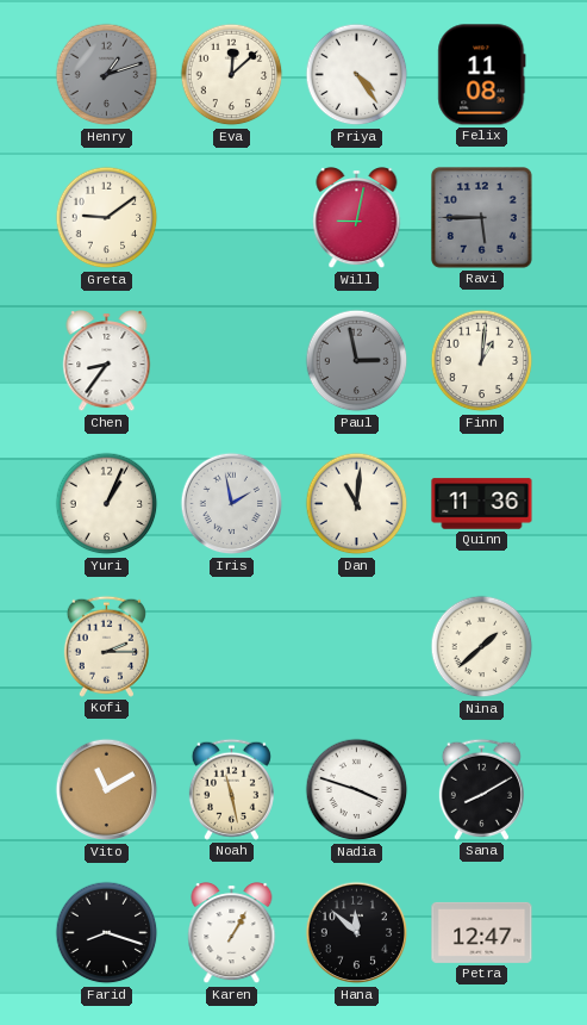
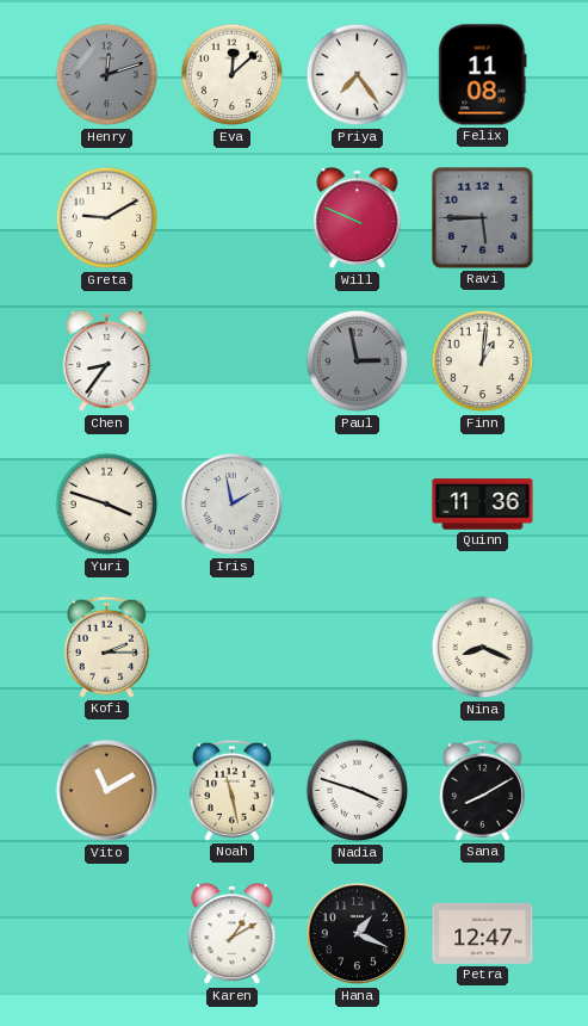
Henry: 1:12 -> 12:12
Priya: 4:24 -> 7:24
Greta: 9:09 -> 9:10
Will: 9:02 -> 9:49
Yuri: 1:04 -> 3:48
Dan: 11:01 -> none
Nina: 1:38 -> 8:19
Farid: 8:18 -> none
Karen: 1:05 -> 1:10
Hana: 11:52 -> 1:19
